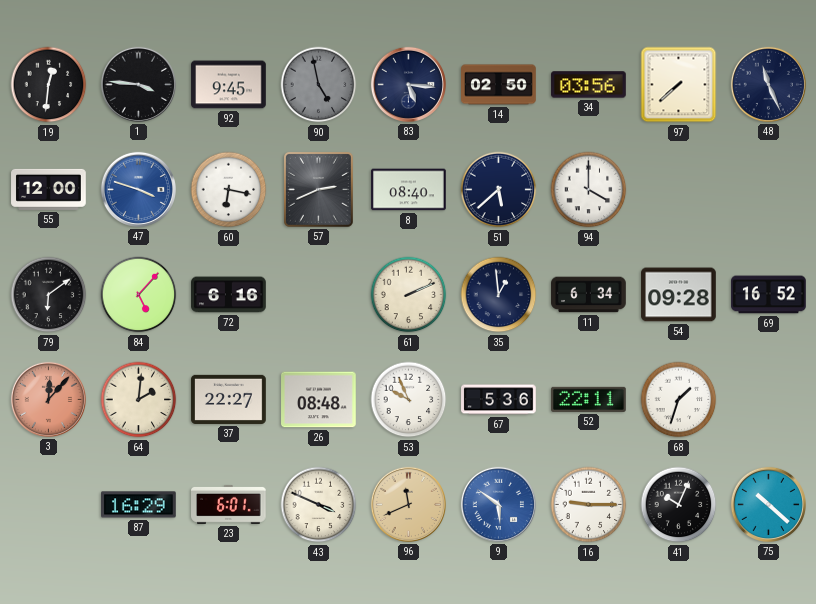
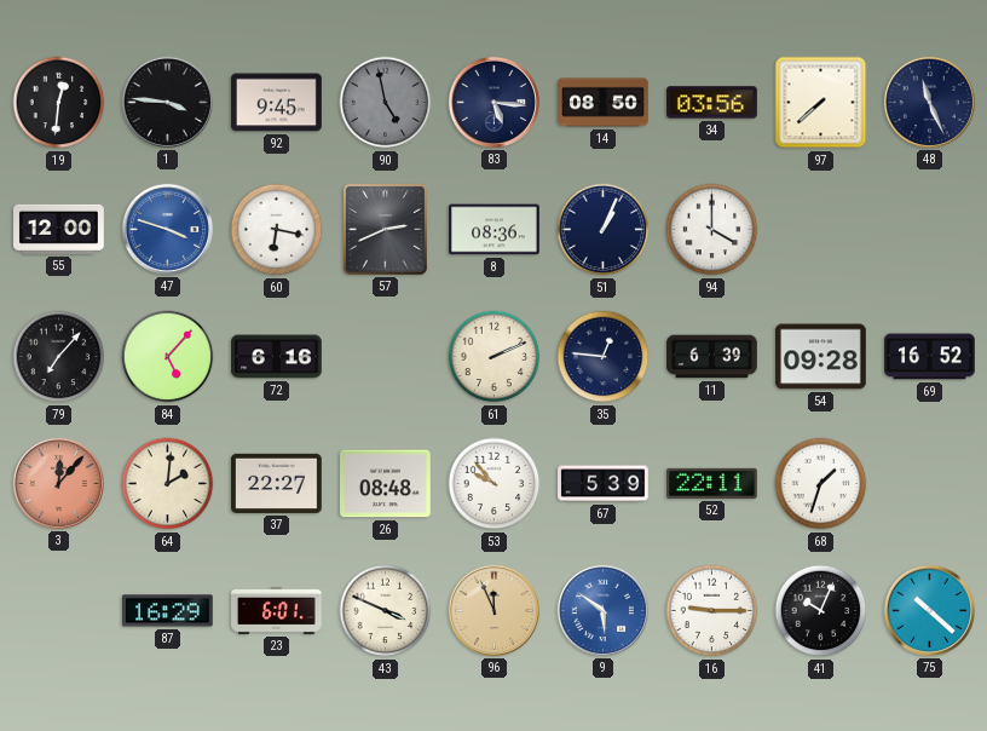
14: 02:50 -> 08:50
8: 08:40 -> 08:36
51: 5:38 -> 1:04
79: 6:09 -> 7:07
35: 12:59 -> 12:46
11: 6:34 -> 6:39
53: 9:56 -> 9:53
67: 5:36 -> 5:39
96: 11:41 -> 11:56
